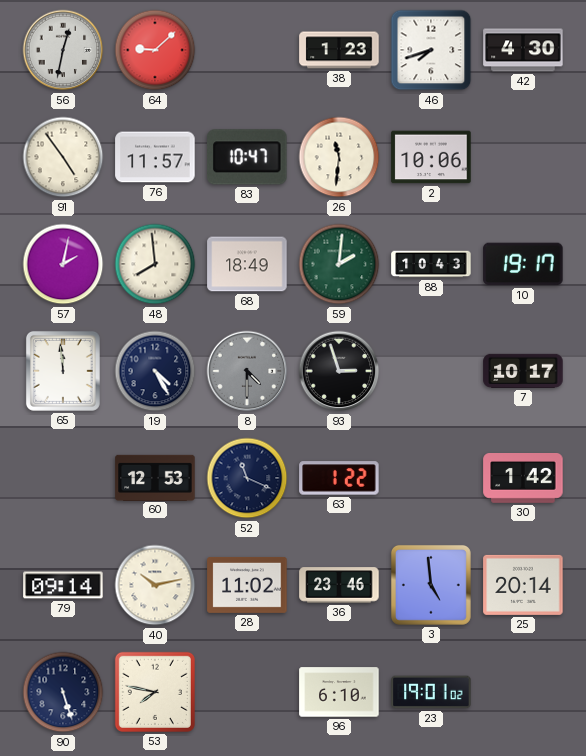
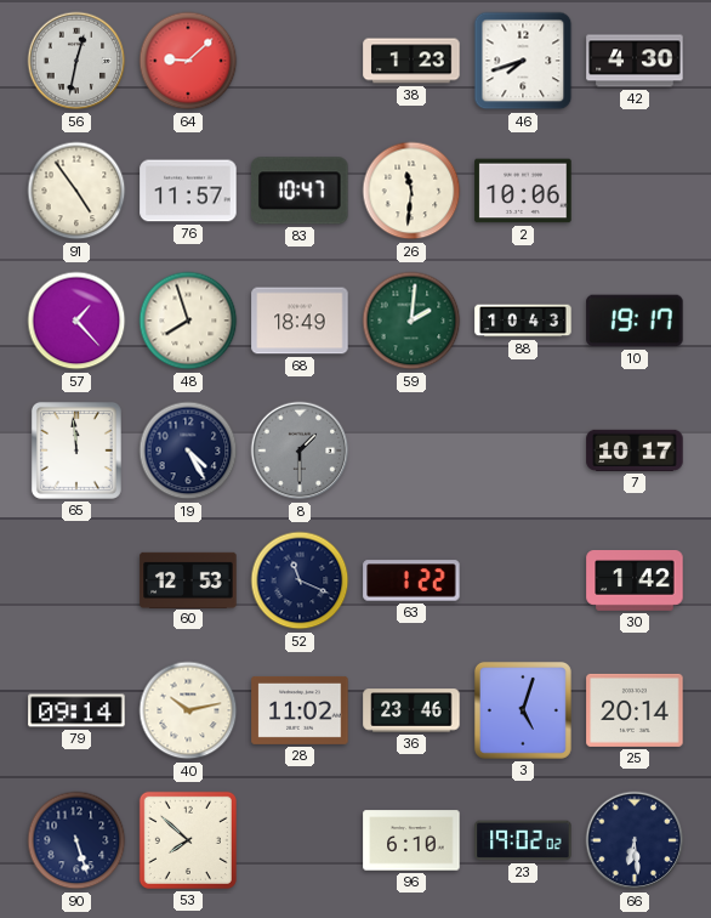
57: 2:02 -> 1:23
48: 7:59 -> 7:57
8: 4:30 -> 1:30
93: 2:57 -> none
3: 4:59 -> 5:03
53: 7:47 -> 7:52
23: 19:01 -> 19:02
66: none -> 6:29
